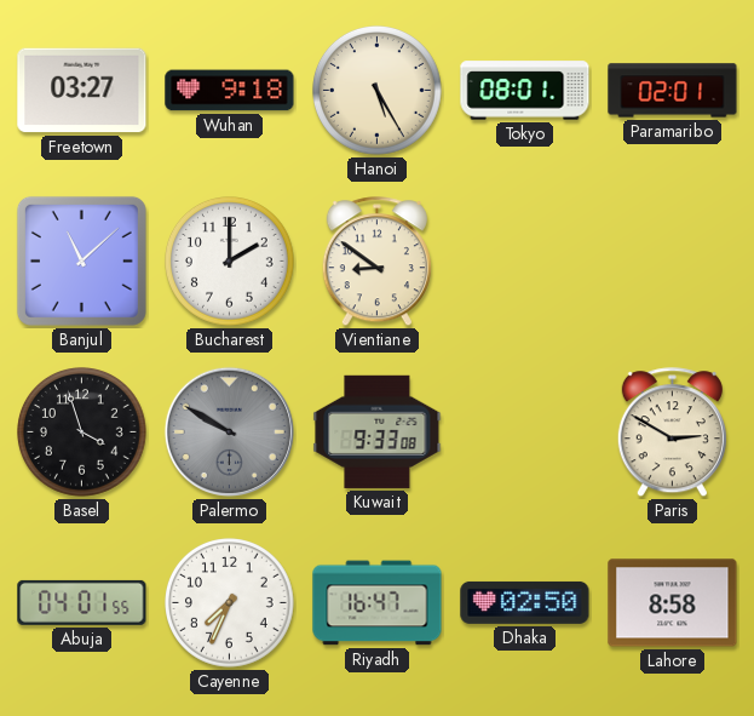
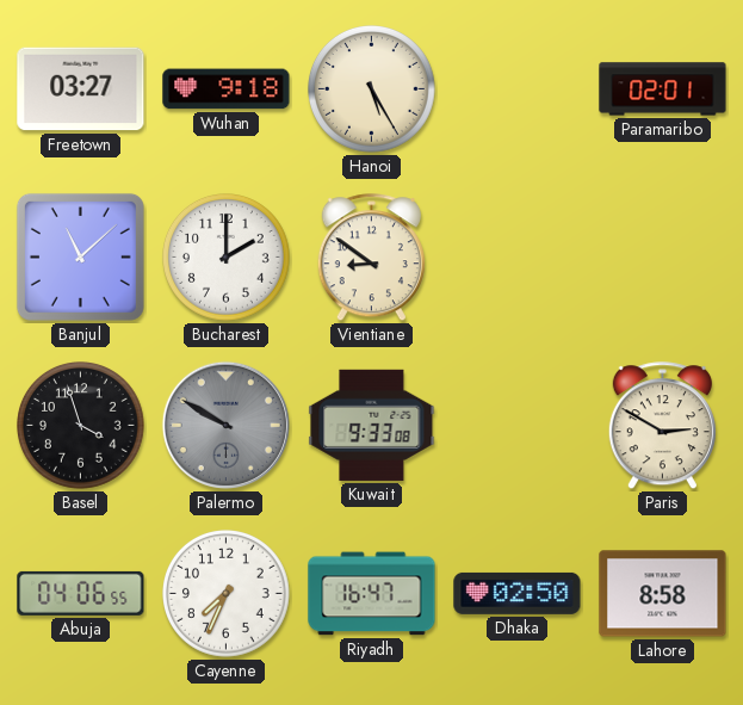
Tokyo: 08:01 -> none
Abuja: 04:01 -> 04:06
